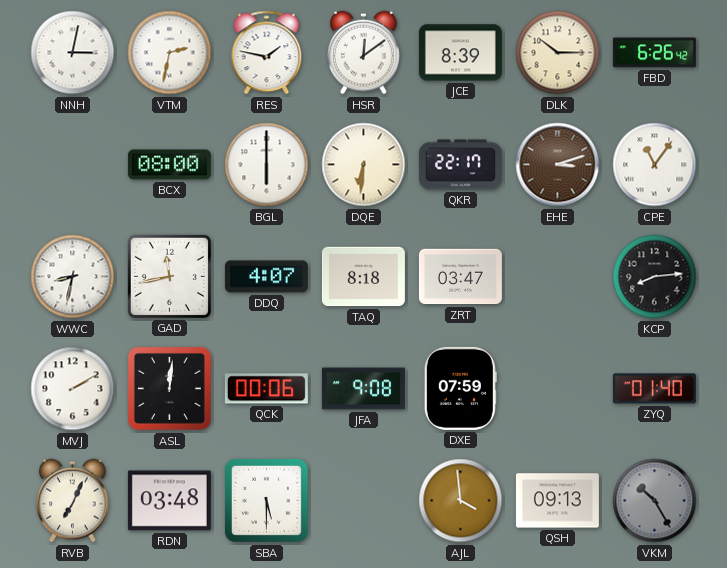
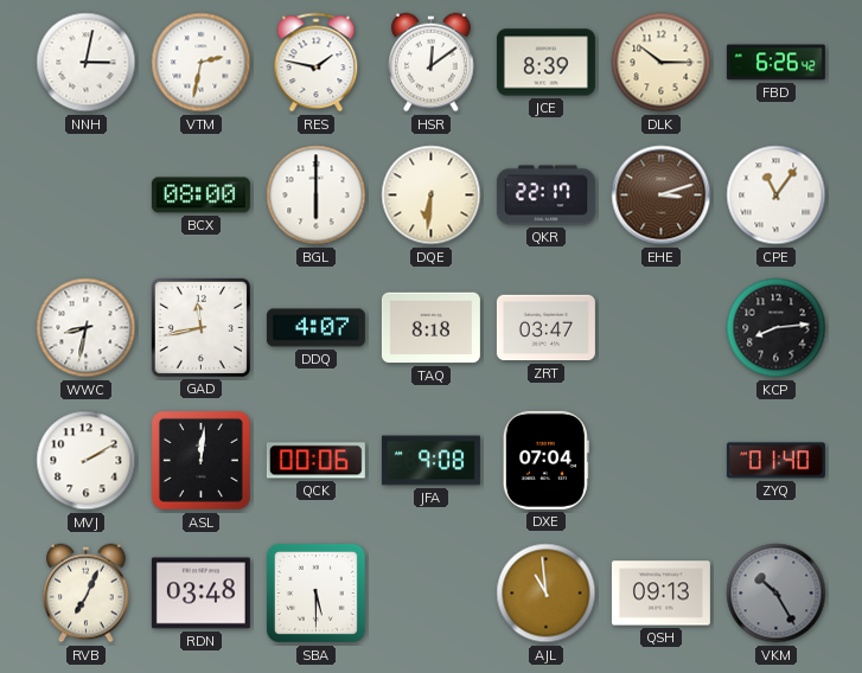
DXE: 07:59 -> 07:04
AJL: 3:59 -> 10:59
